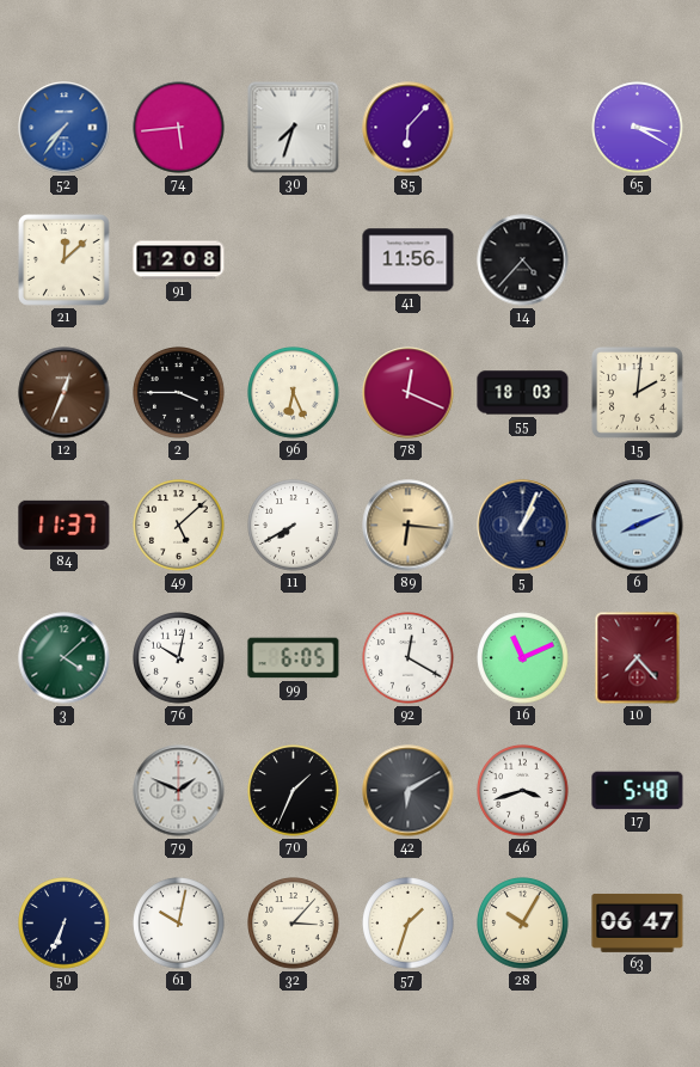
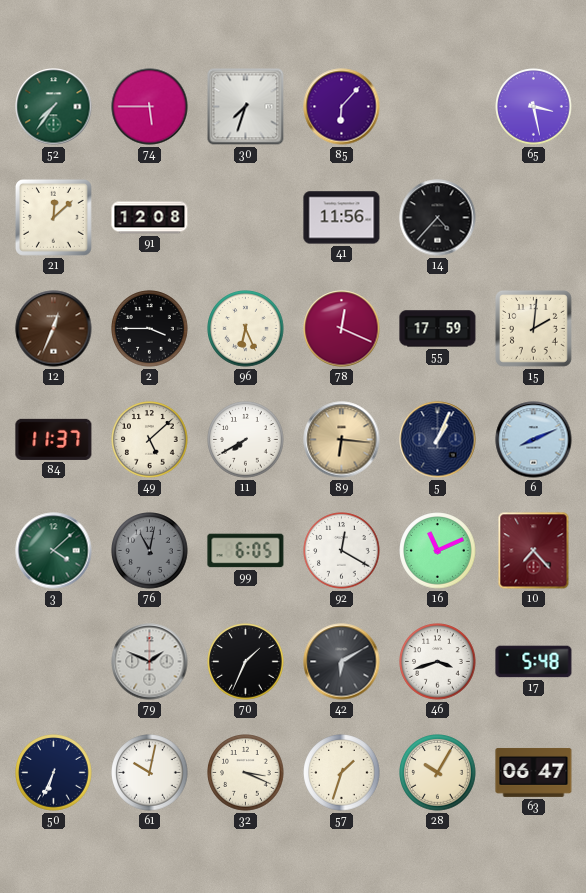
52 dial: blue -> green
74: 5:44 -> 5:45
65: 3:20 -> 3:28
55: 18:03 -> 17:59
76: 10:02 -> 11:02
76 dial: white -> grey
32: 3:07 -> 3:19
